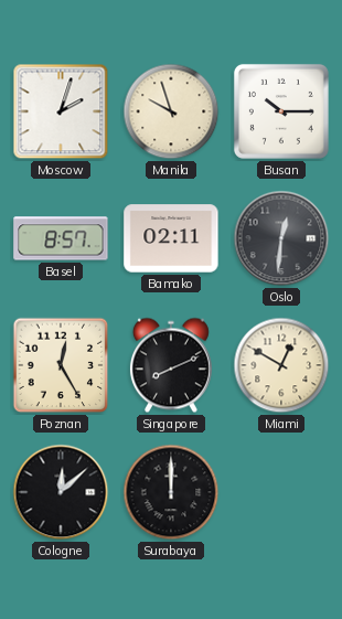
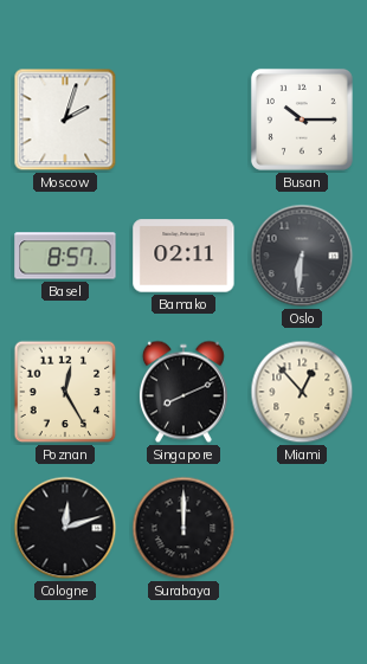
Manila: 9:57 -> none
Oslo: 12:31 -> 6:31
Miami: 12:50 -> 12:53
Cologne: 12:08 -> 12:12
